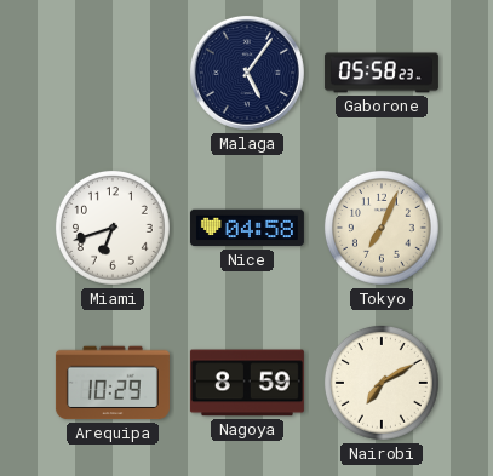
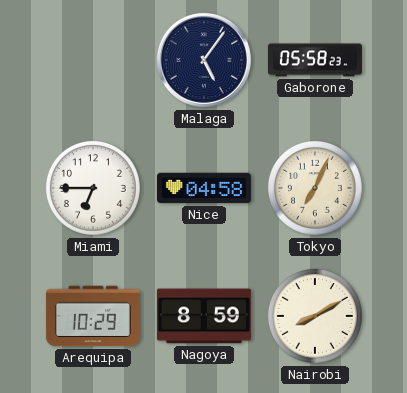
Miami: 6:42 -> 6:45
Nairobi: 7:10 -> 8:10
